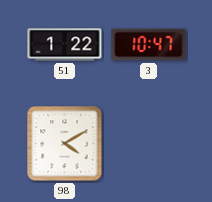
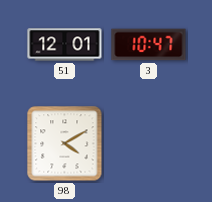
51: 1:22 -> 12:01
